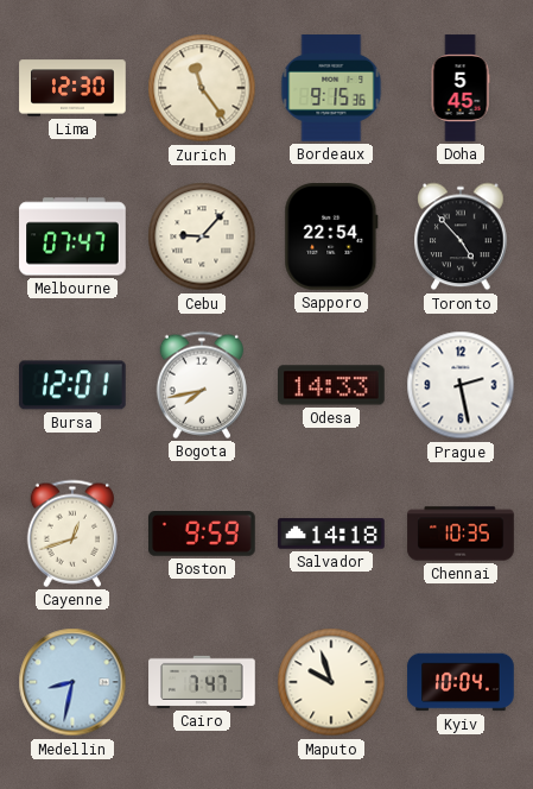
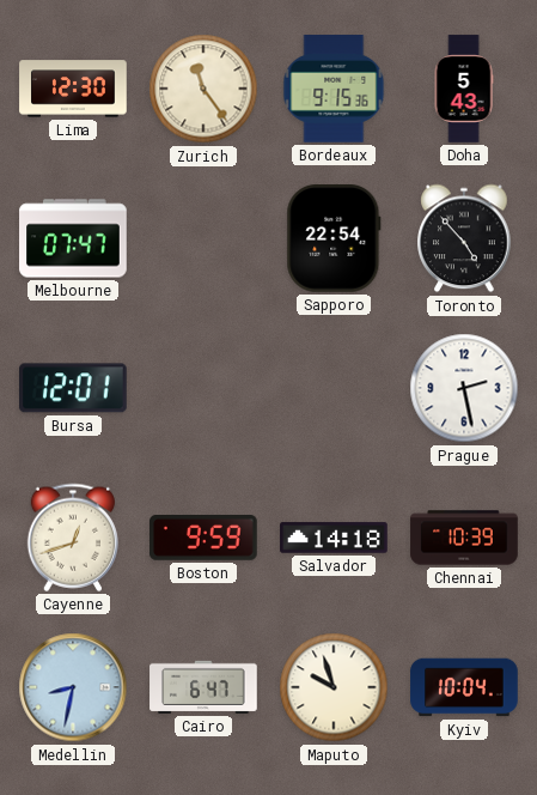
Doha: 5:45 -> 5:43
Cebu: 9:07 -> none
Bogota: 7:43 -> none
Odesa: 14:33 -> none
Chennai: 10:35 -> 10:39
Cairo: 7:47 -> 6:47
